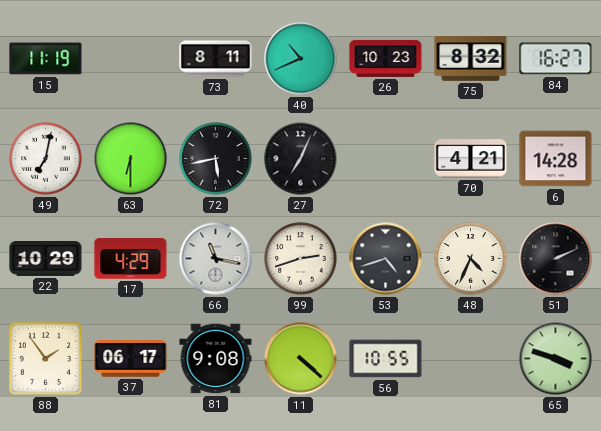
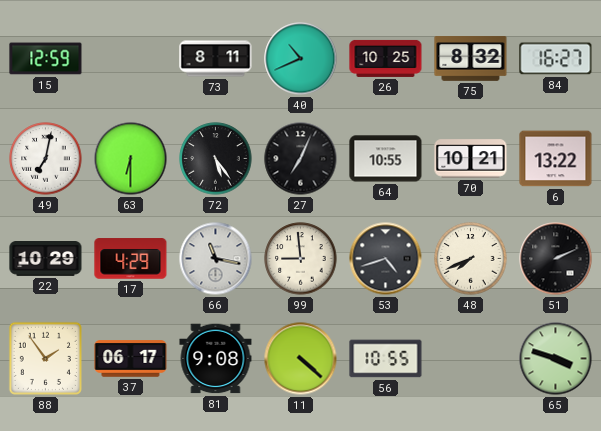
15: 11:19 -> 12:59
26: 10:23 -> 10:25
72: 5:43 -> 5:24
64: none -> 10:55
70: 4:21 -> 10:21
6: 14:28 -> 13:22
99: 2:42 -> 8:59
48: 4:34 -> 7:41
